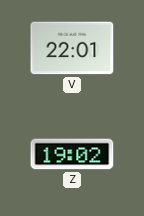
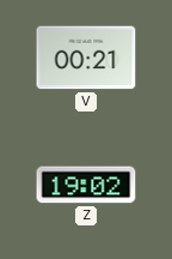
V: 22:01 -> 00:21
